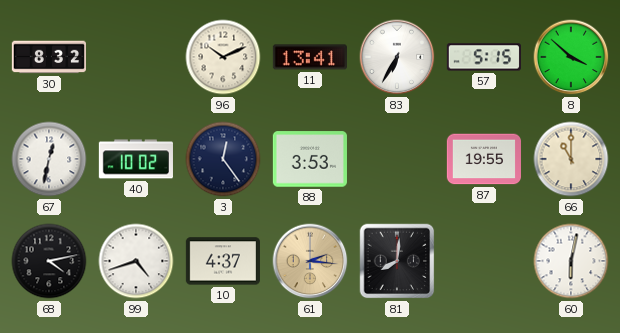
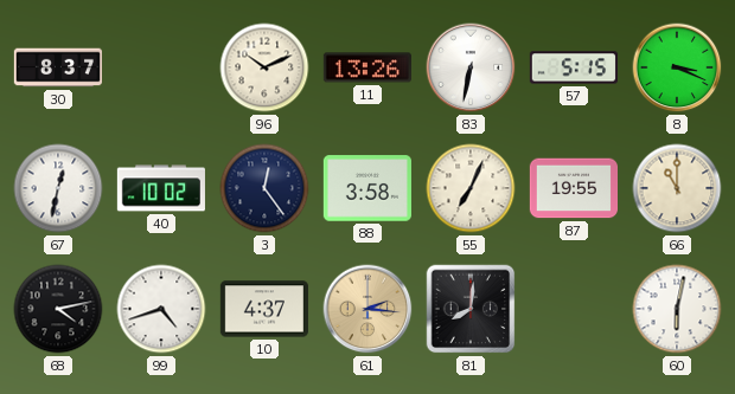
30: 8:32 -> 8:37
11: 13:41 -> 13:26
83: 6:35 -> 6:32
8: 3:52 -> 3:19
88: 3:53 -> 3:58
55: none -> 7:04
